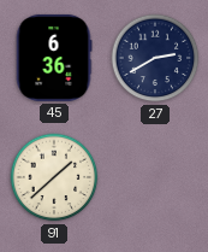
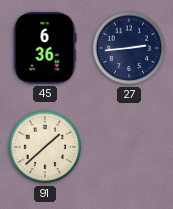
27: 2:40 -> 2:44
